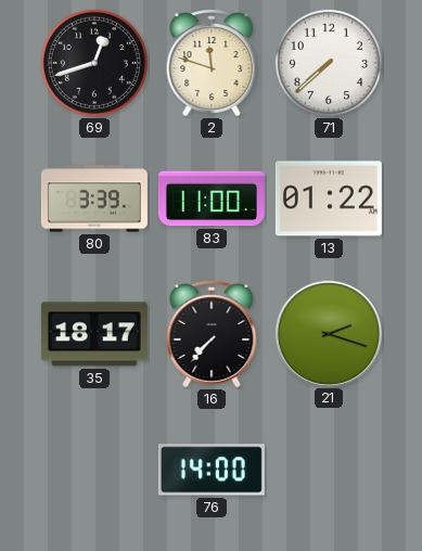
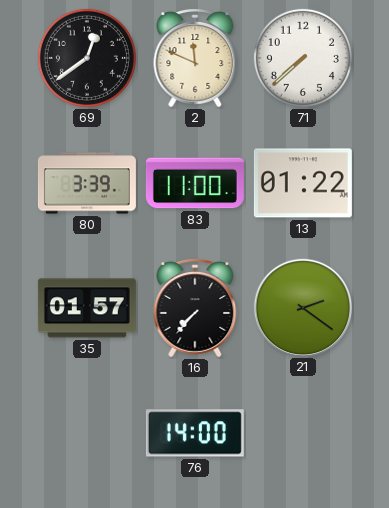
69: 12:42 -> 12:39
2: 11:48 -> 11:49
35: 18:17 -> 01:57
21: 2:18 -> 2:21
